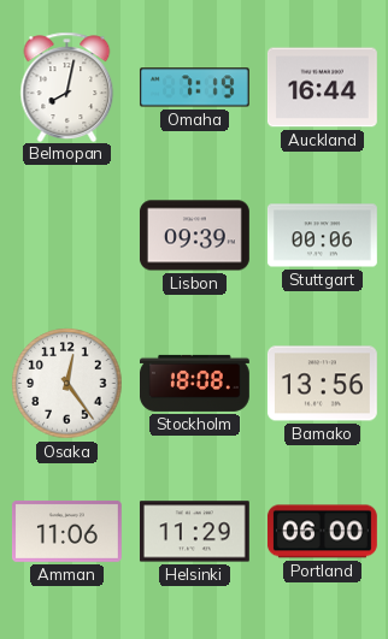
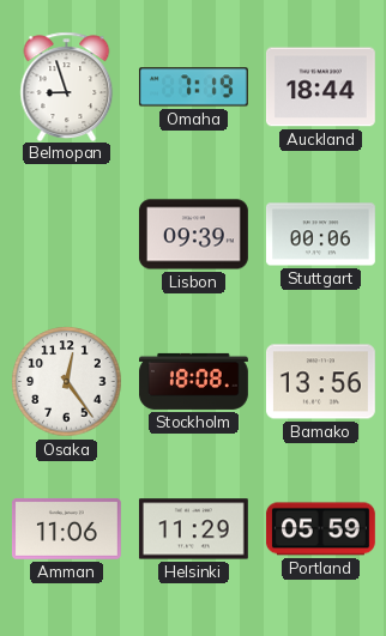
Belmopan: 8:02 -> 8:57
Auckland: 16:44 -> 18:44
Portland: 06:00 -> 05:59
